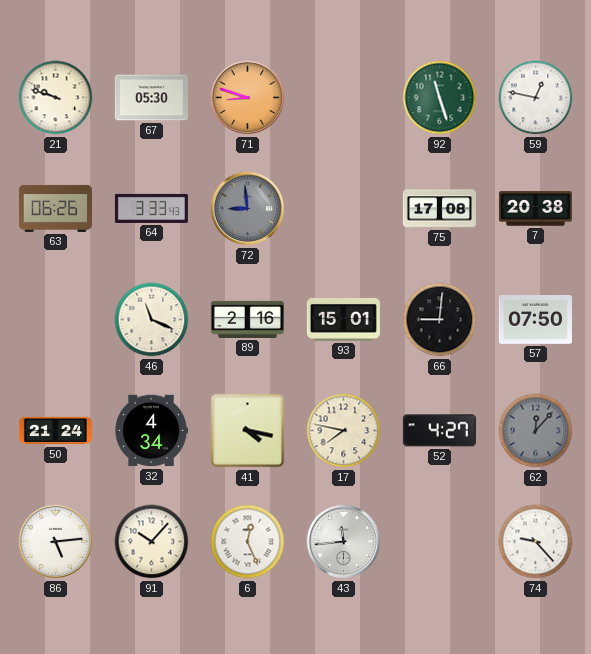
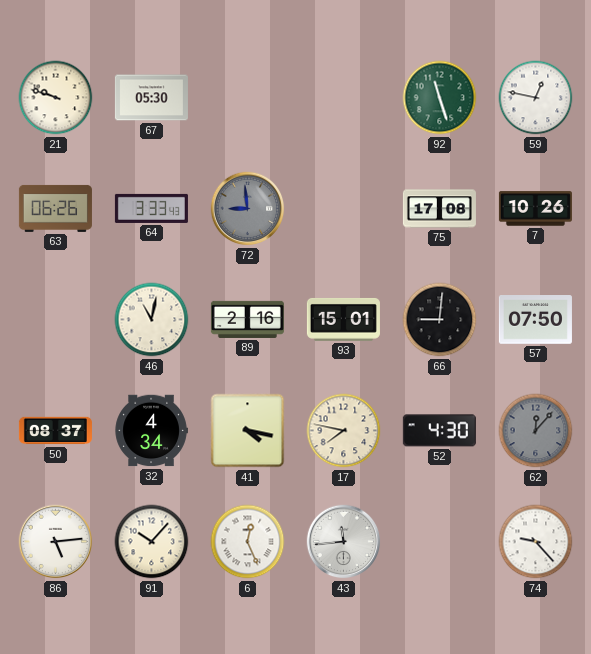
71: 8:48 -> none
7: 20:38 -> 10:26
46: 11:19 -> 11:02
50: 21:24 -> 08:37
52: 4:27 -> 4:30
